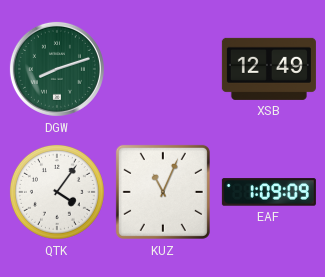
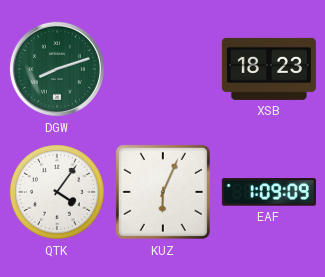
XSB: 12:49 -> 18:23
KUZ: 11:04 -> 6:04
